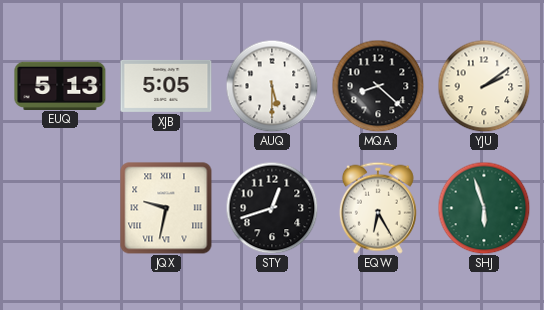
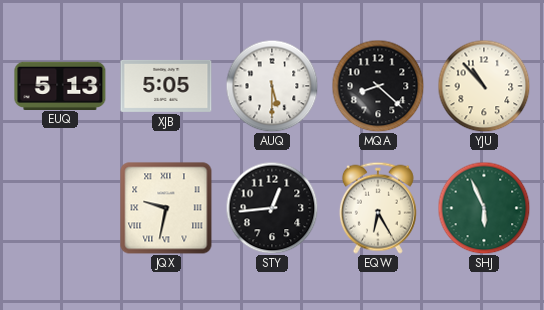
YJU: 2:09 -> 10:53
STY: 12:42 -> 12:44
SHJ: 5:57 -> 5:56
